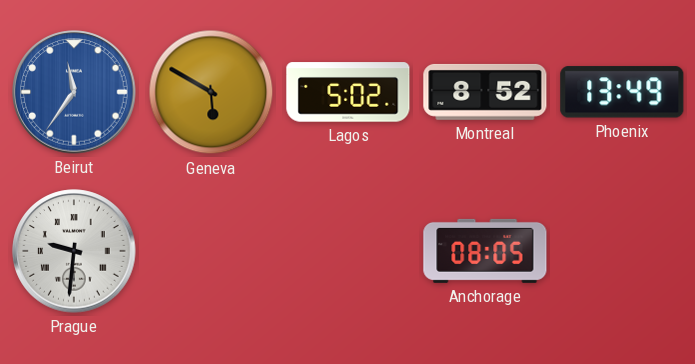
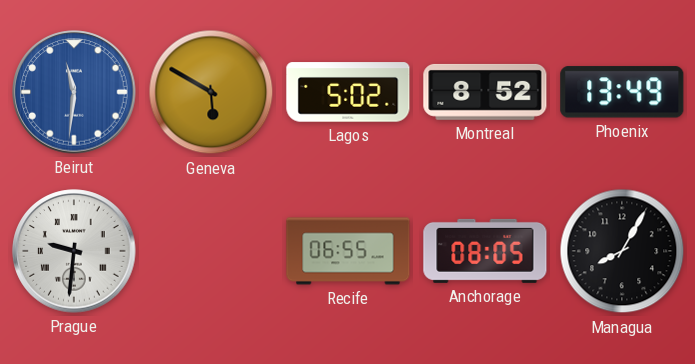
Beirut: 11:36 -> 11:31
Recife: none -> 06:55
Managua: none -> 8:05
